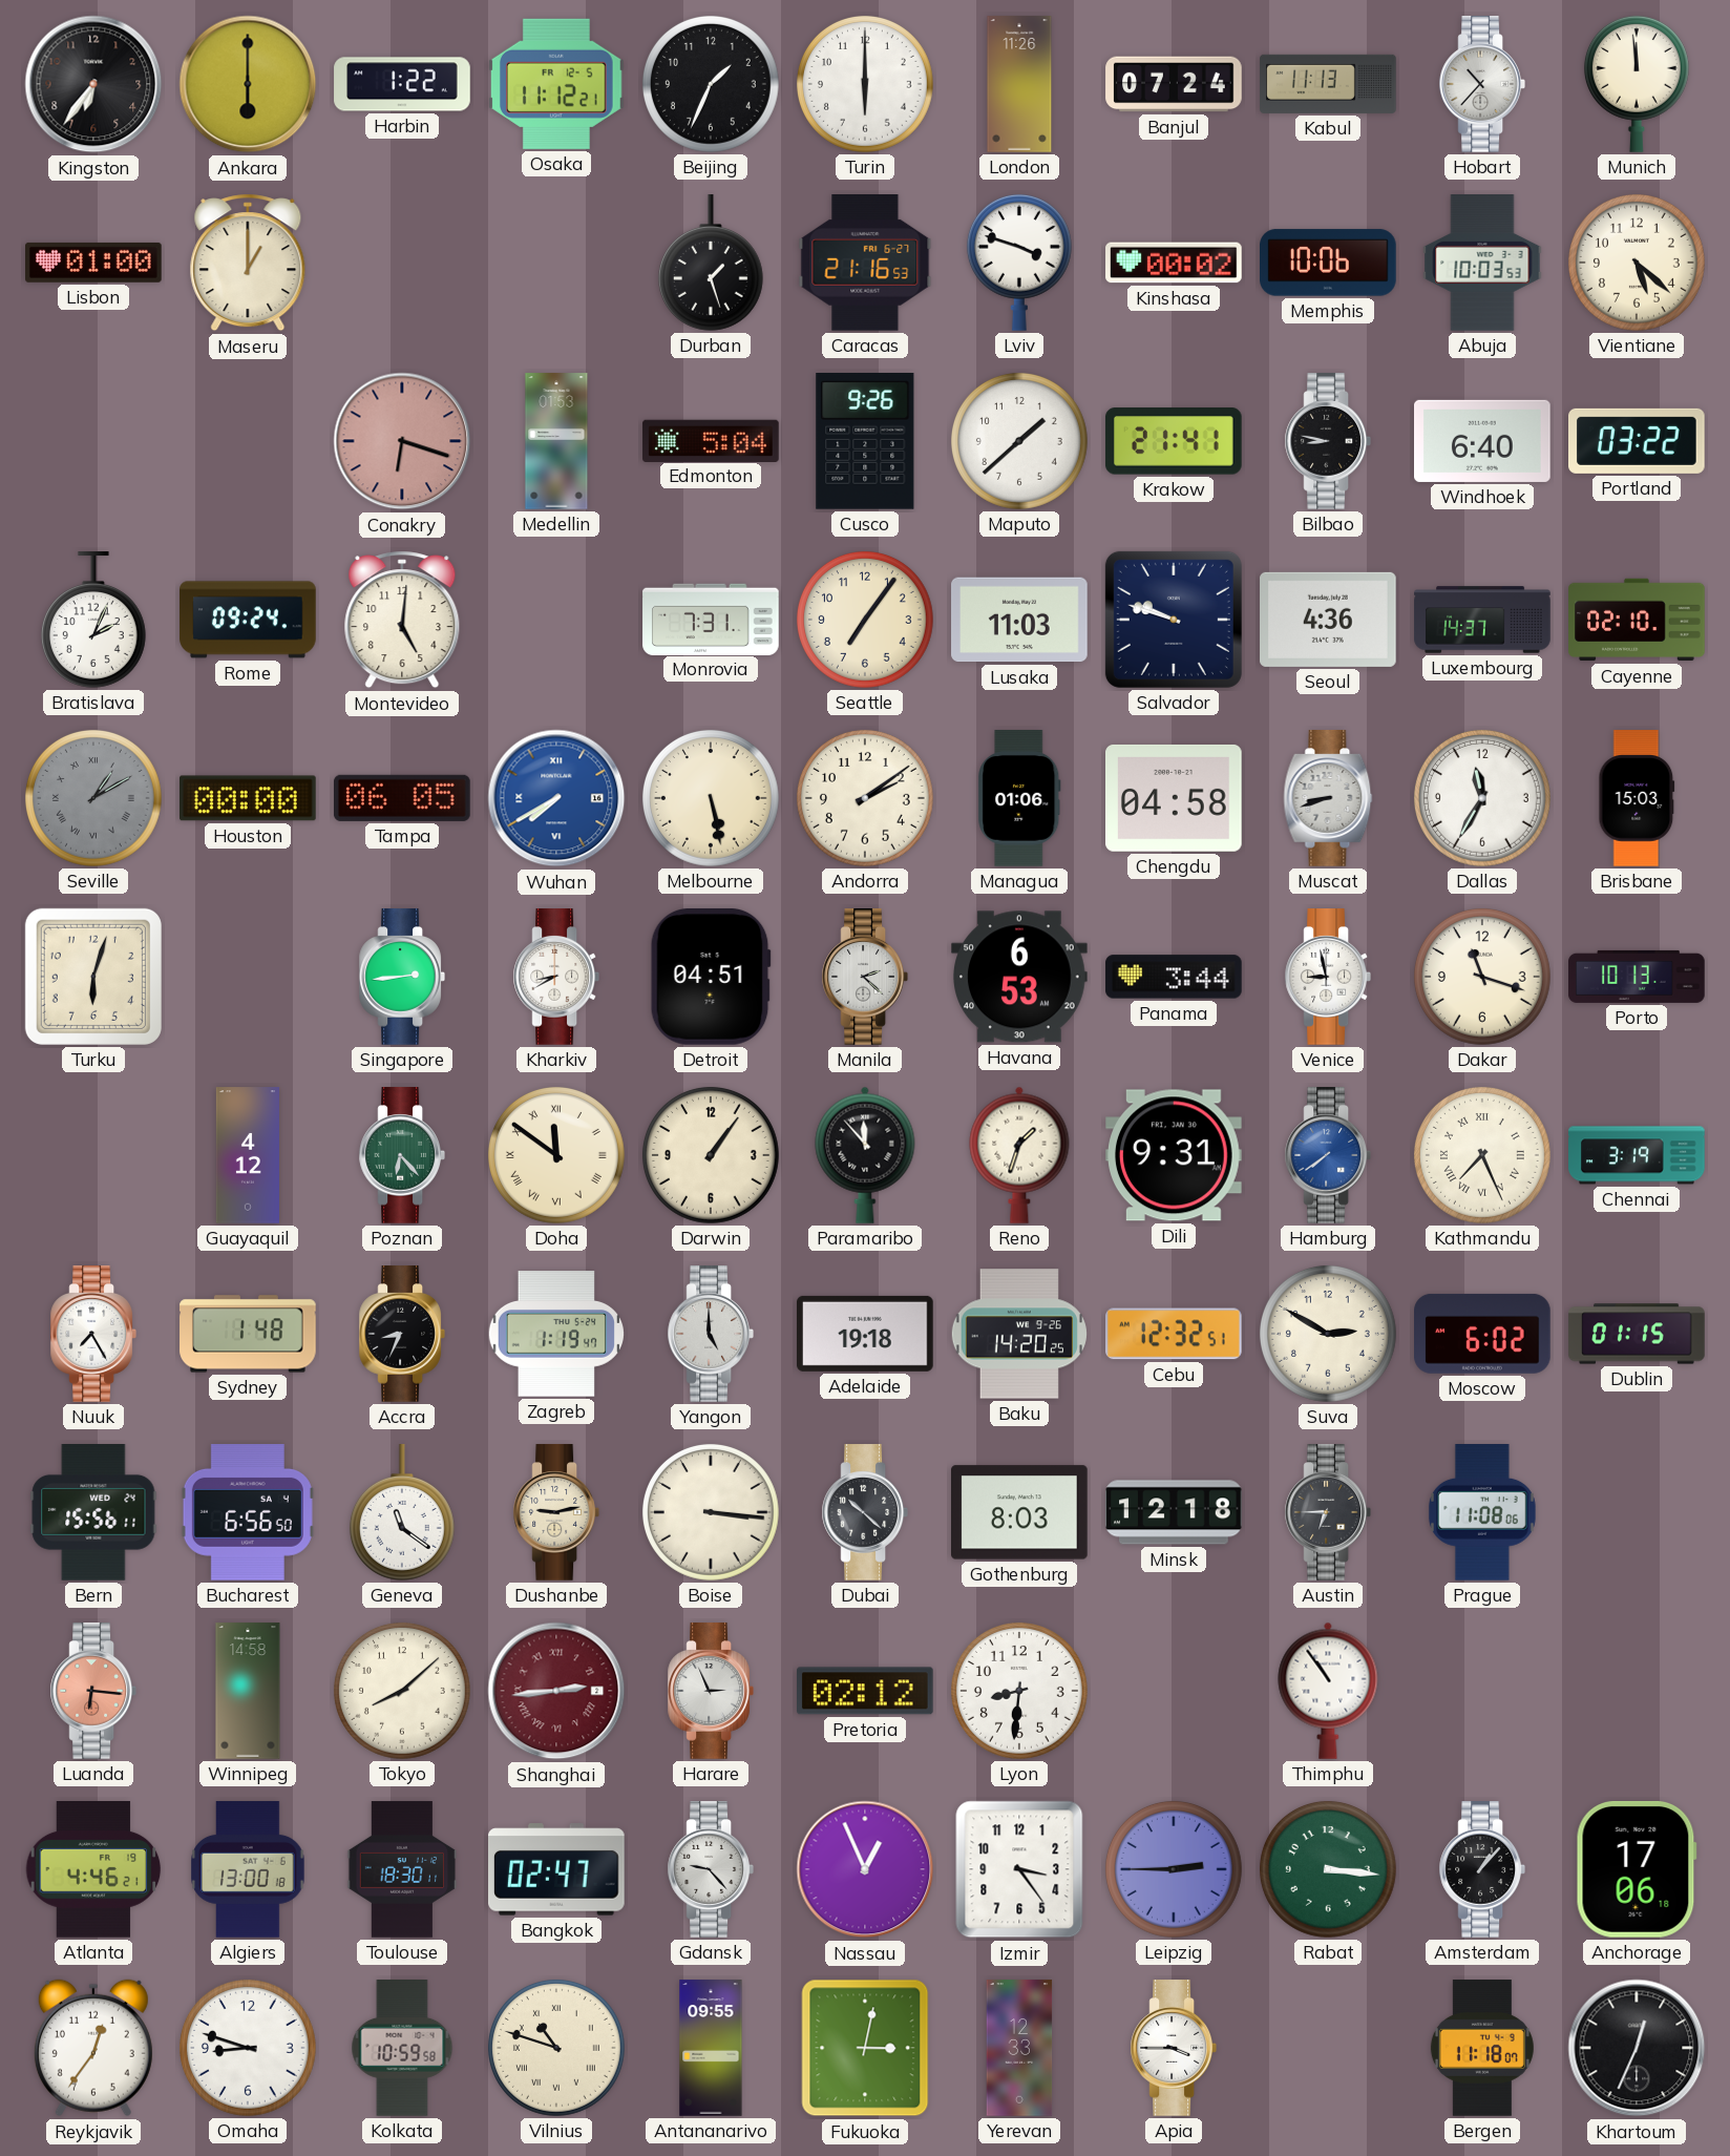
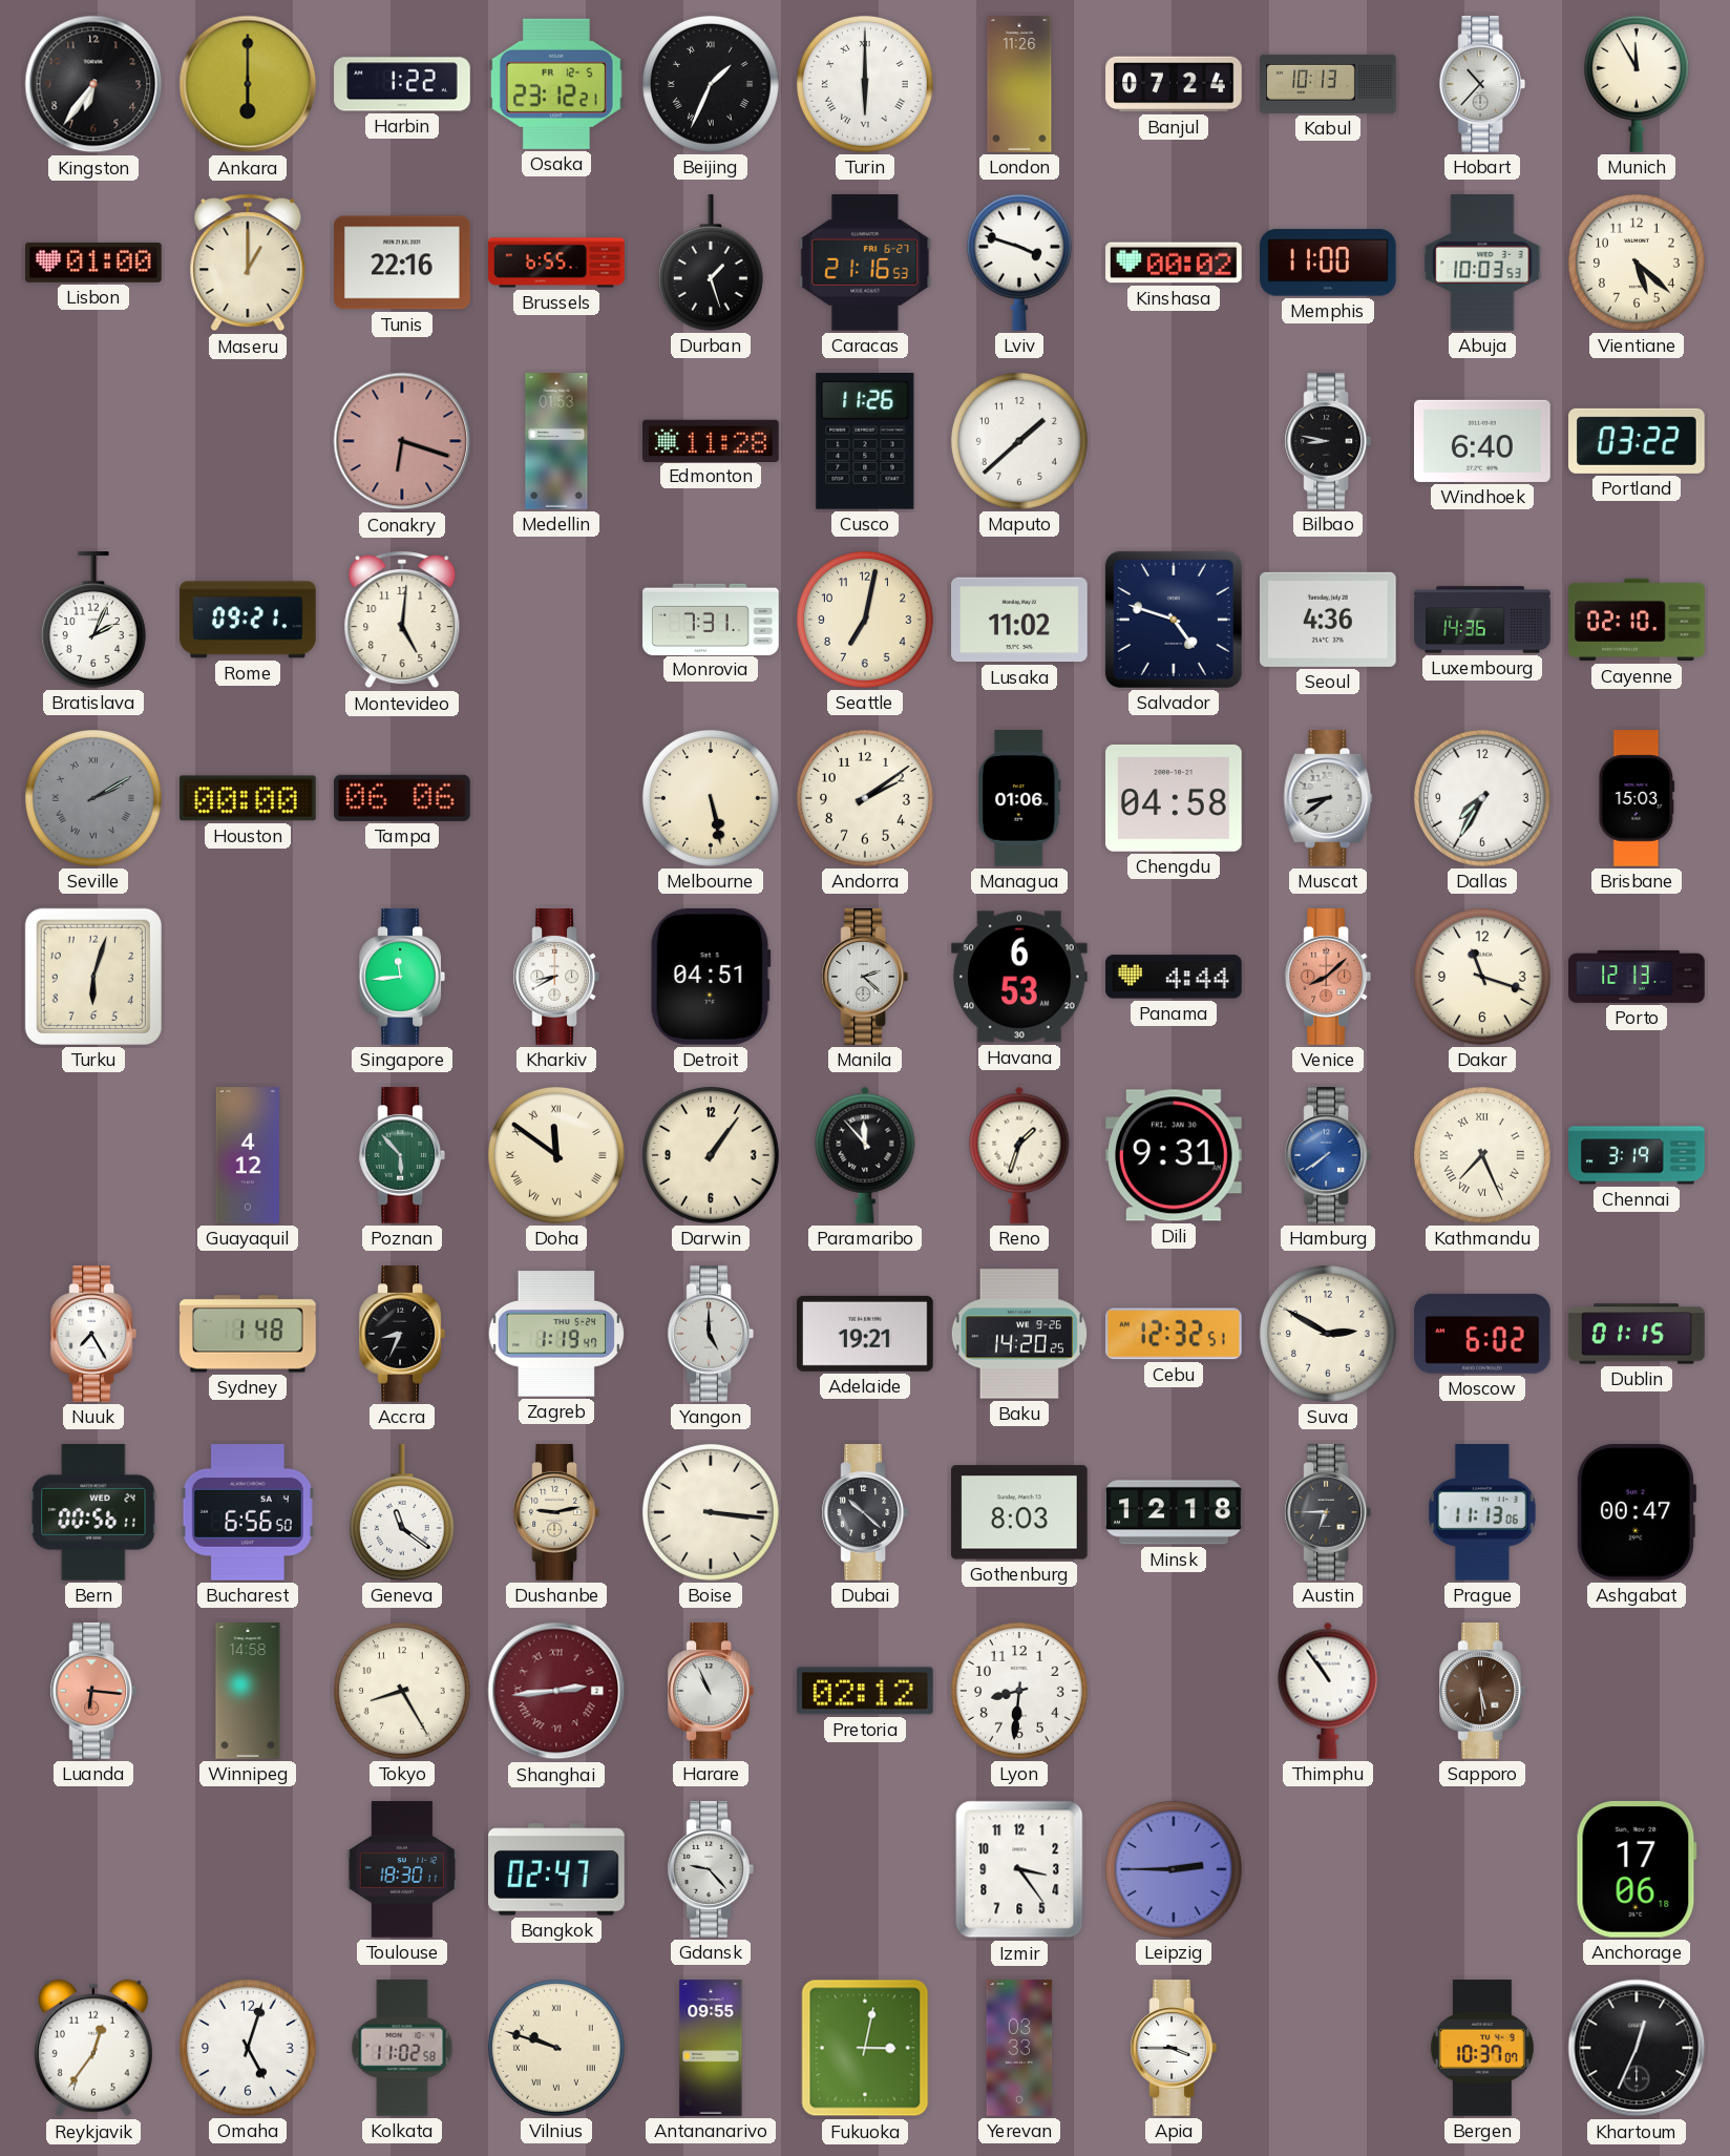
Osaka: 11:12 -> 23:12
Beijing numerals: Arabic -> Roman
Turin numerals: Arabic -> Roman
Kabul: 11:13 -> 10:13
Munich: 11:59 -> 11:55
Tunis: none -> 22:16
Brussels: none -> 6:55
Memphis: 10:06 -> 11:00
Edmonton: 5:04 -> 11:28
Cusco: 9:26 -> 11:26
Krakow: 21:41 -> none
Rome: 09:24 -> 09:21
Seattle: 7:06 -> 7:02
Lusaka: 11:03 -> 11:02
Salvador: 9:48 -> 4:48
Luxembourg: 14:37 -> 14:36
Seville: 1:10 -> 2:10
Tampa: 06:05 -> 06:06
Wuhan: 7:40 -> none
Muscat: 8:42 -> 8:39
Dallas: 11:35 -> 7:35
Singapore: 2:44 -> 11:44
Panama: 3:44 -> 4:44
Venice: 8:58 -> 8:08
Venice dial: white -> salmon
Porto: 10:13 -> 12:13
Poznan: 6:23 -> 5:53
Adelaide: 19:18 -> 19:21
Bern: 15:56 -> 00:56
Prague: 11:08 -> 11:13
Ashgabat: none -> 00:47
Tokyo: 8:08 -> 8:25
Harare: 2:56 -> 10:56
Sapporo: none -> 5:29
Atlanta: 4:46 -> none
Algiers: 13:00 -> none
Nassau: 12:56 -> none
Rabat: 3:16 -> none
Amsterdam: 1:07 -> none
Omaha: 8:48 -> 5:03
Kolkata: 10:59 -> 11:02
Vilnius: 10:48 -> 9:48
Yerevan: 12:33 -> 03:33
Bergen: 11:18 -> 10:37
